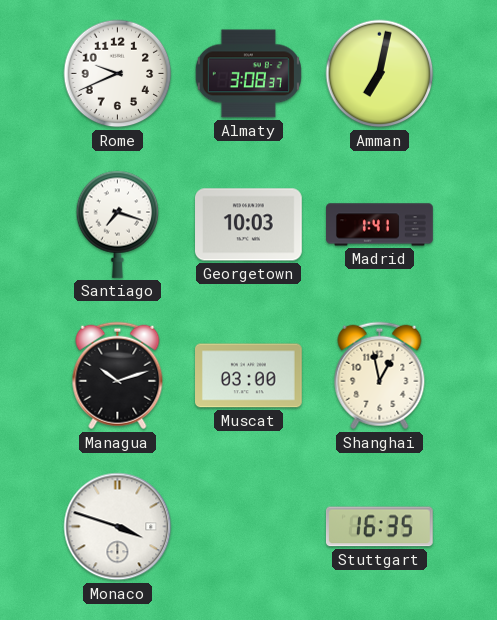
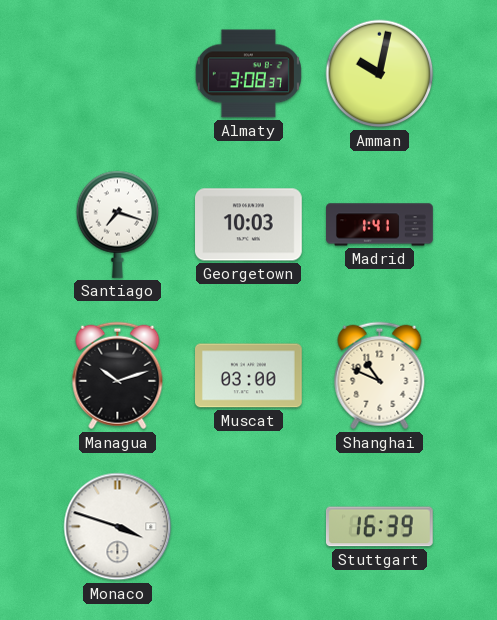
Rome: 9:41 -> none
Amman: 7:02 -> 10:02
Shanghai: 12:58 -> 10:49
Stuttgart: 16:35 -> 16:39
